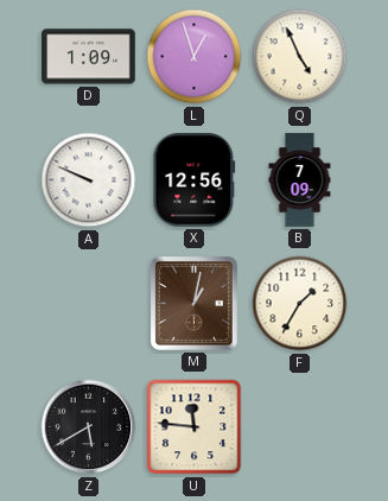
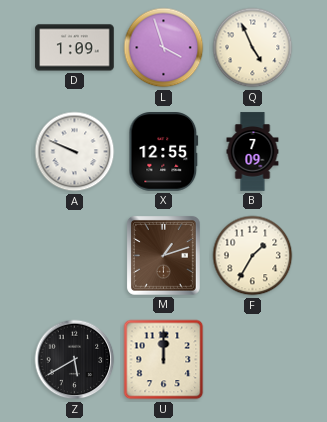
L: 12:57 -> 3:57
X: 12:56 -> 12:55
M: 1:02 -> 1:12
U: 11:46 -> 12:00
